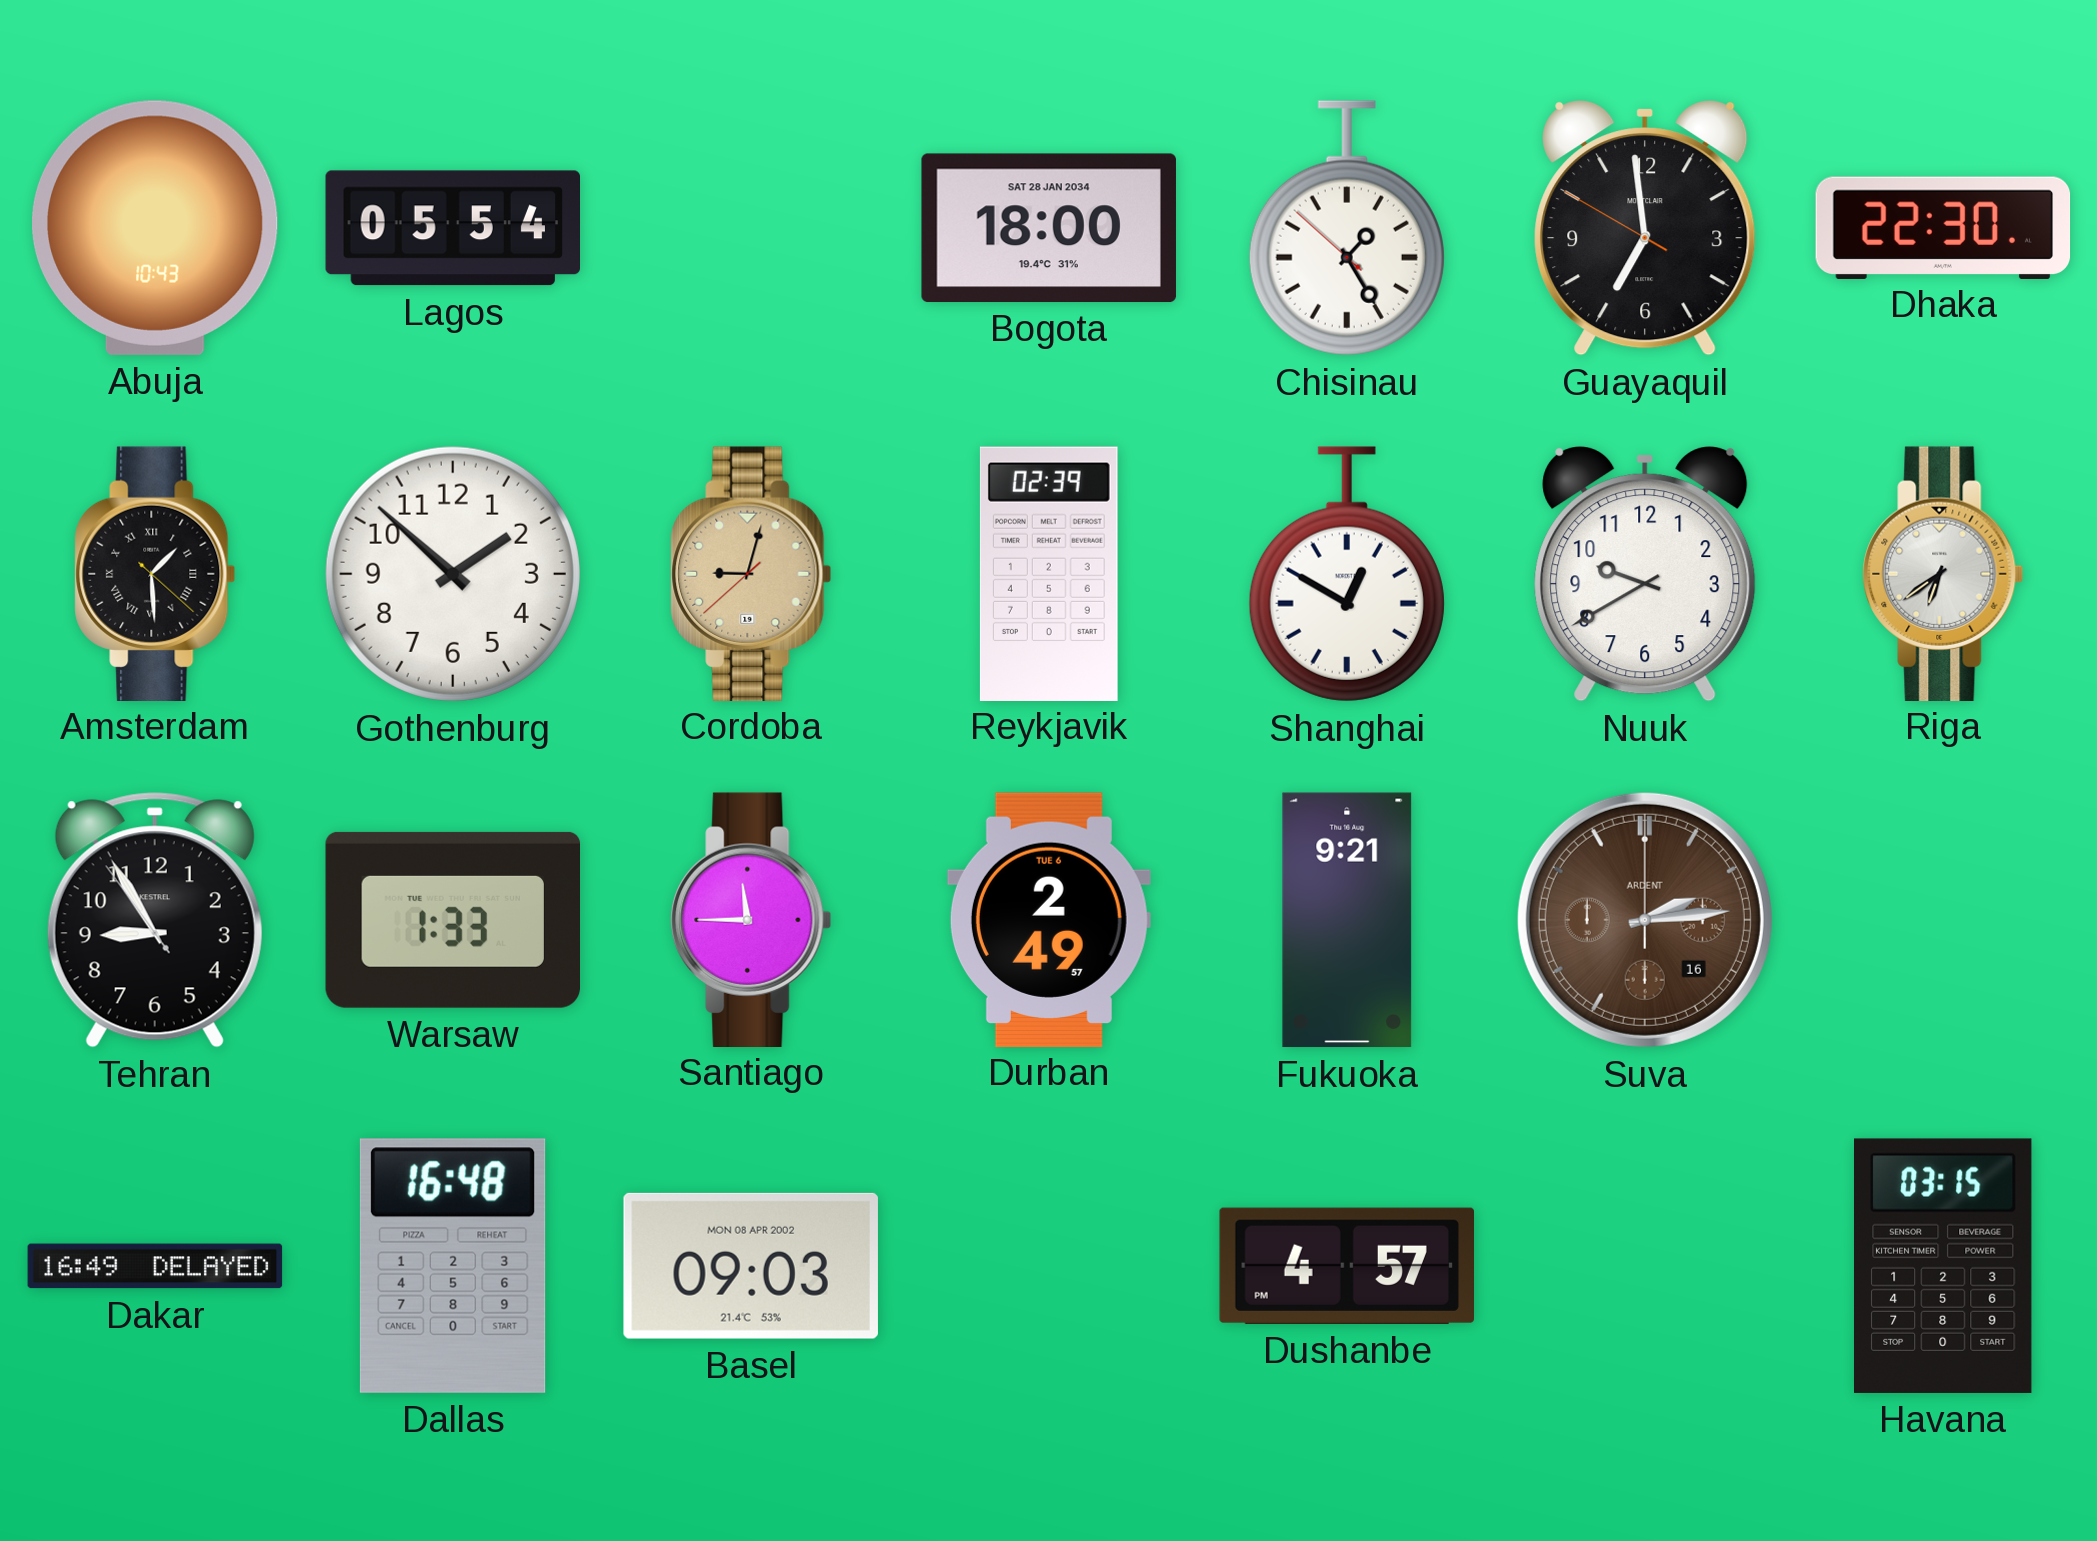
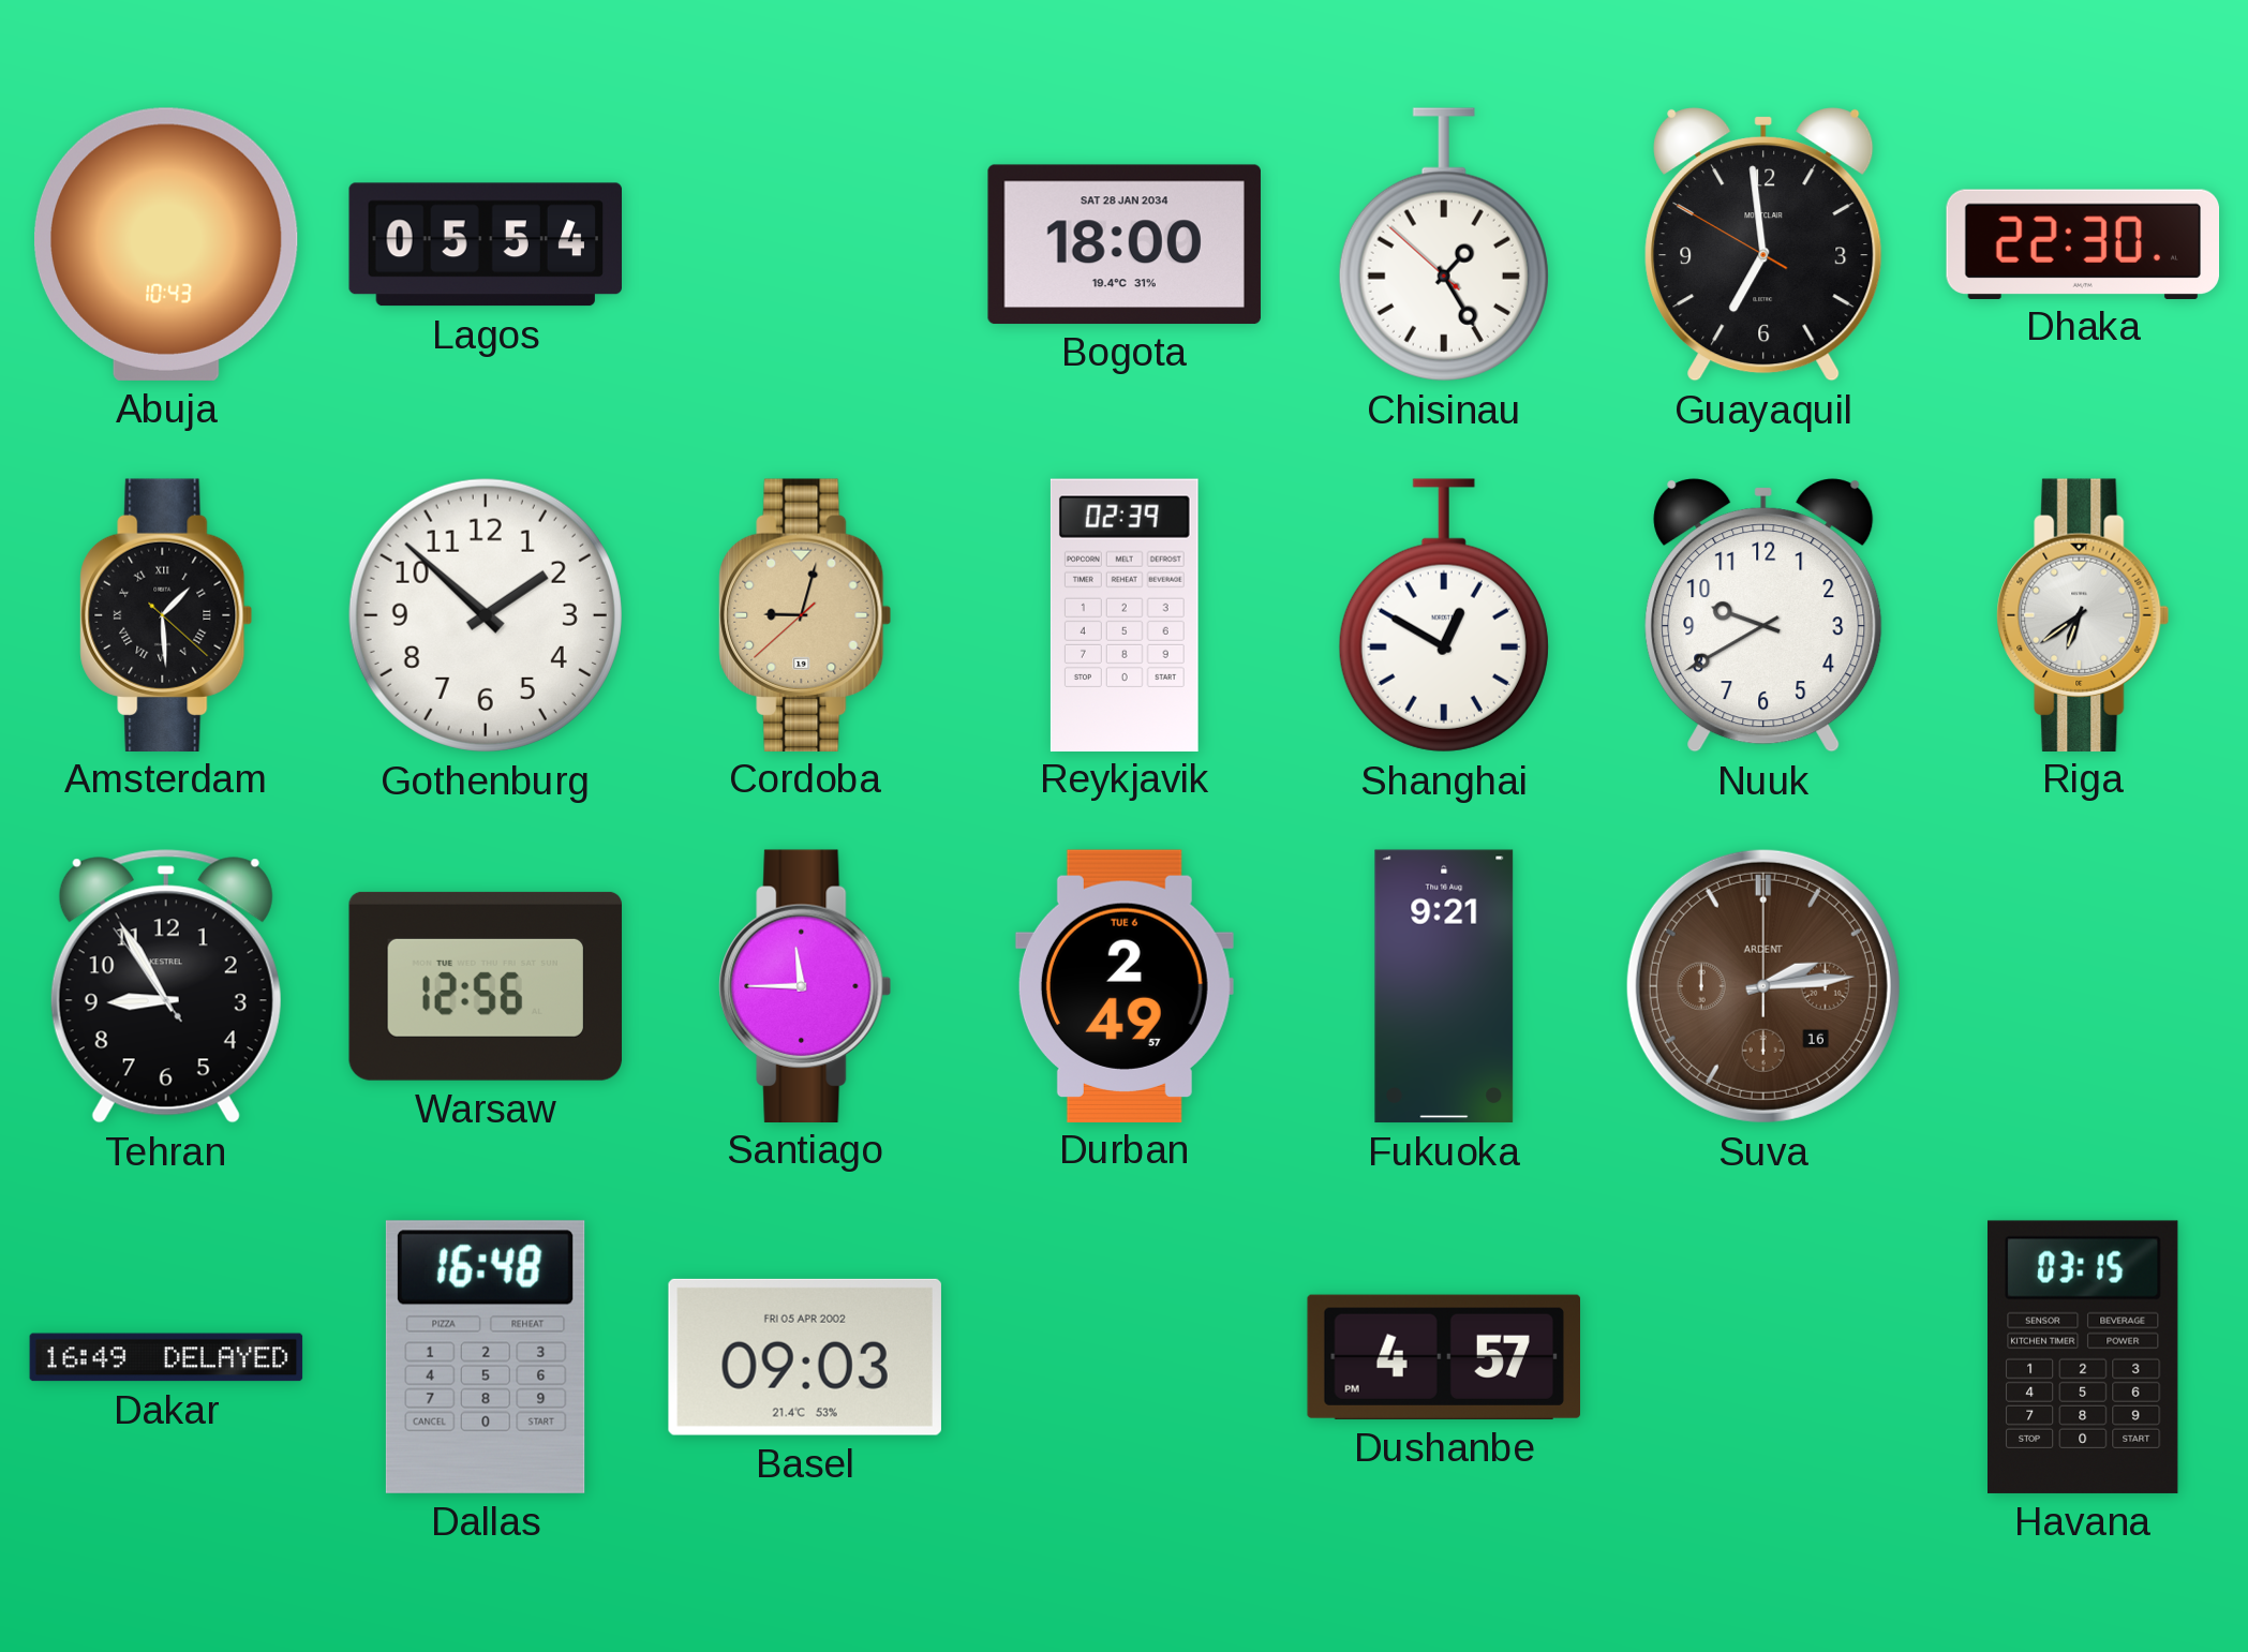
Warsaw: 1:33 -> 12:56
Basel date: MON 08 APR 2002 -> FRI 05 APR 2002
